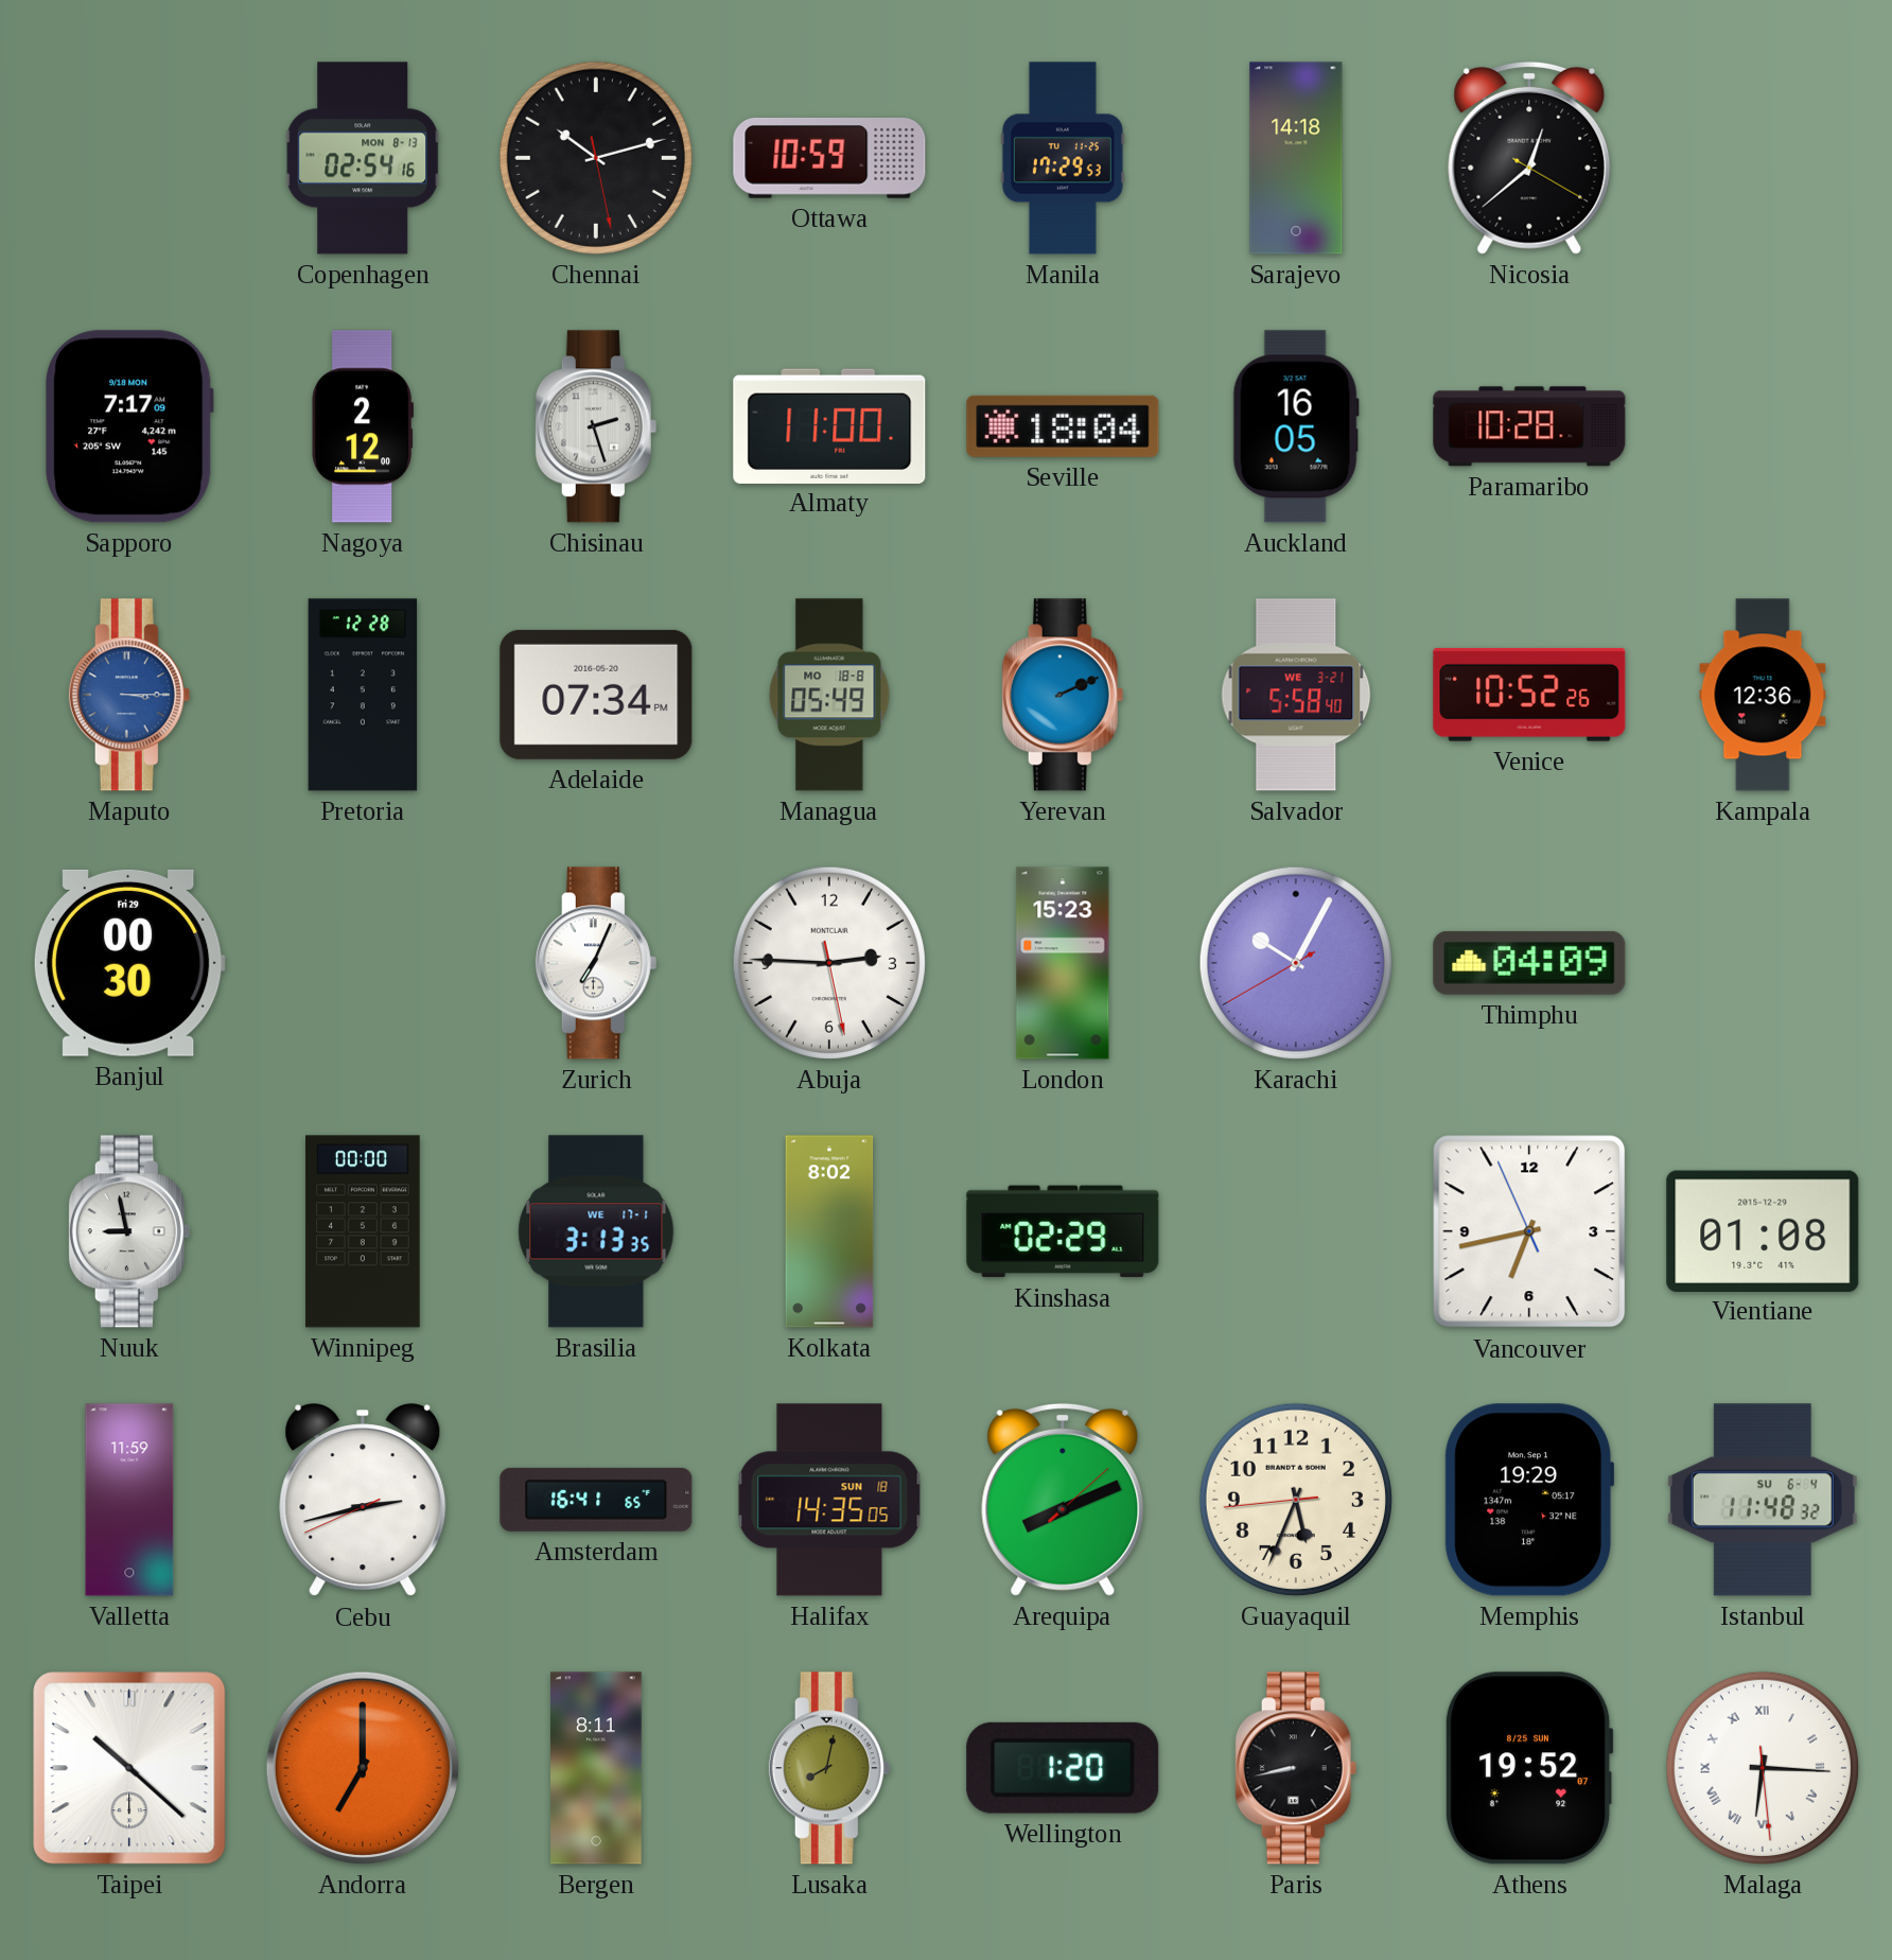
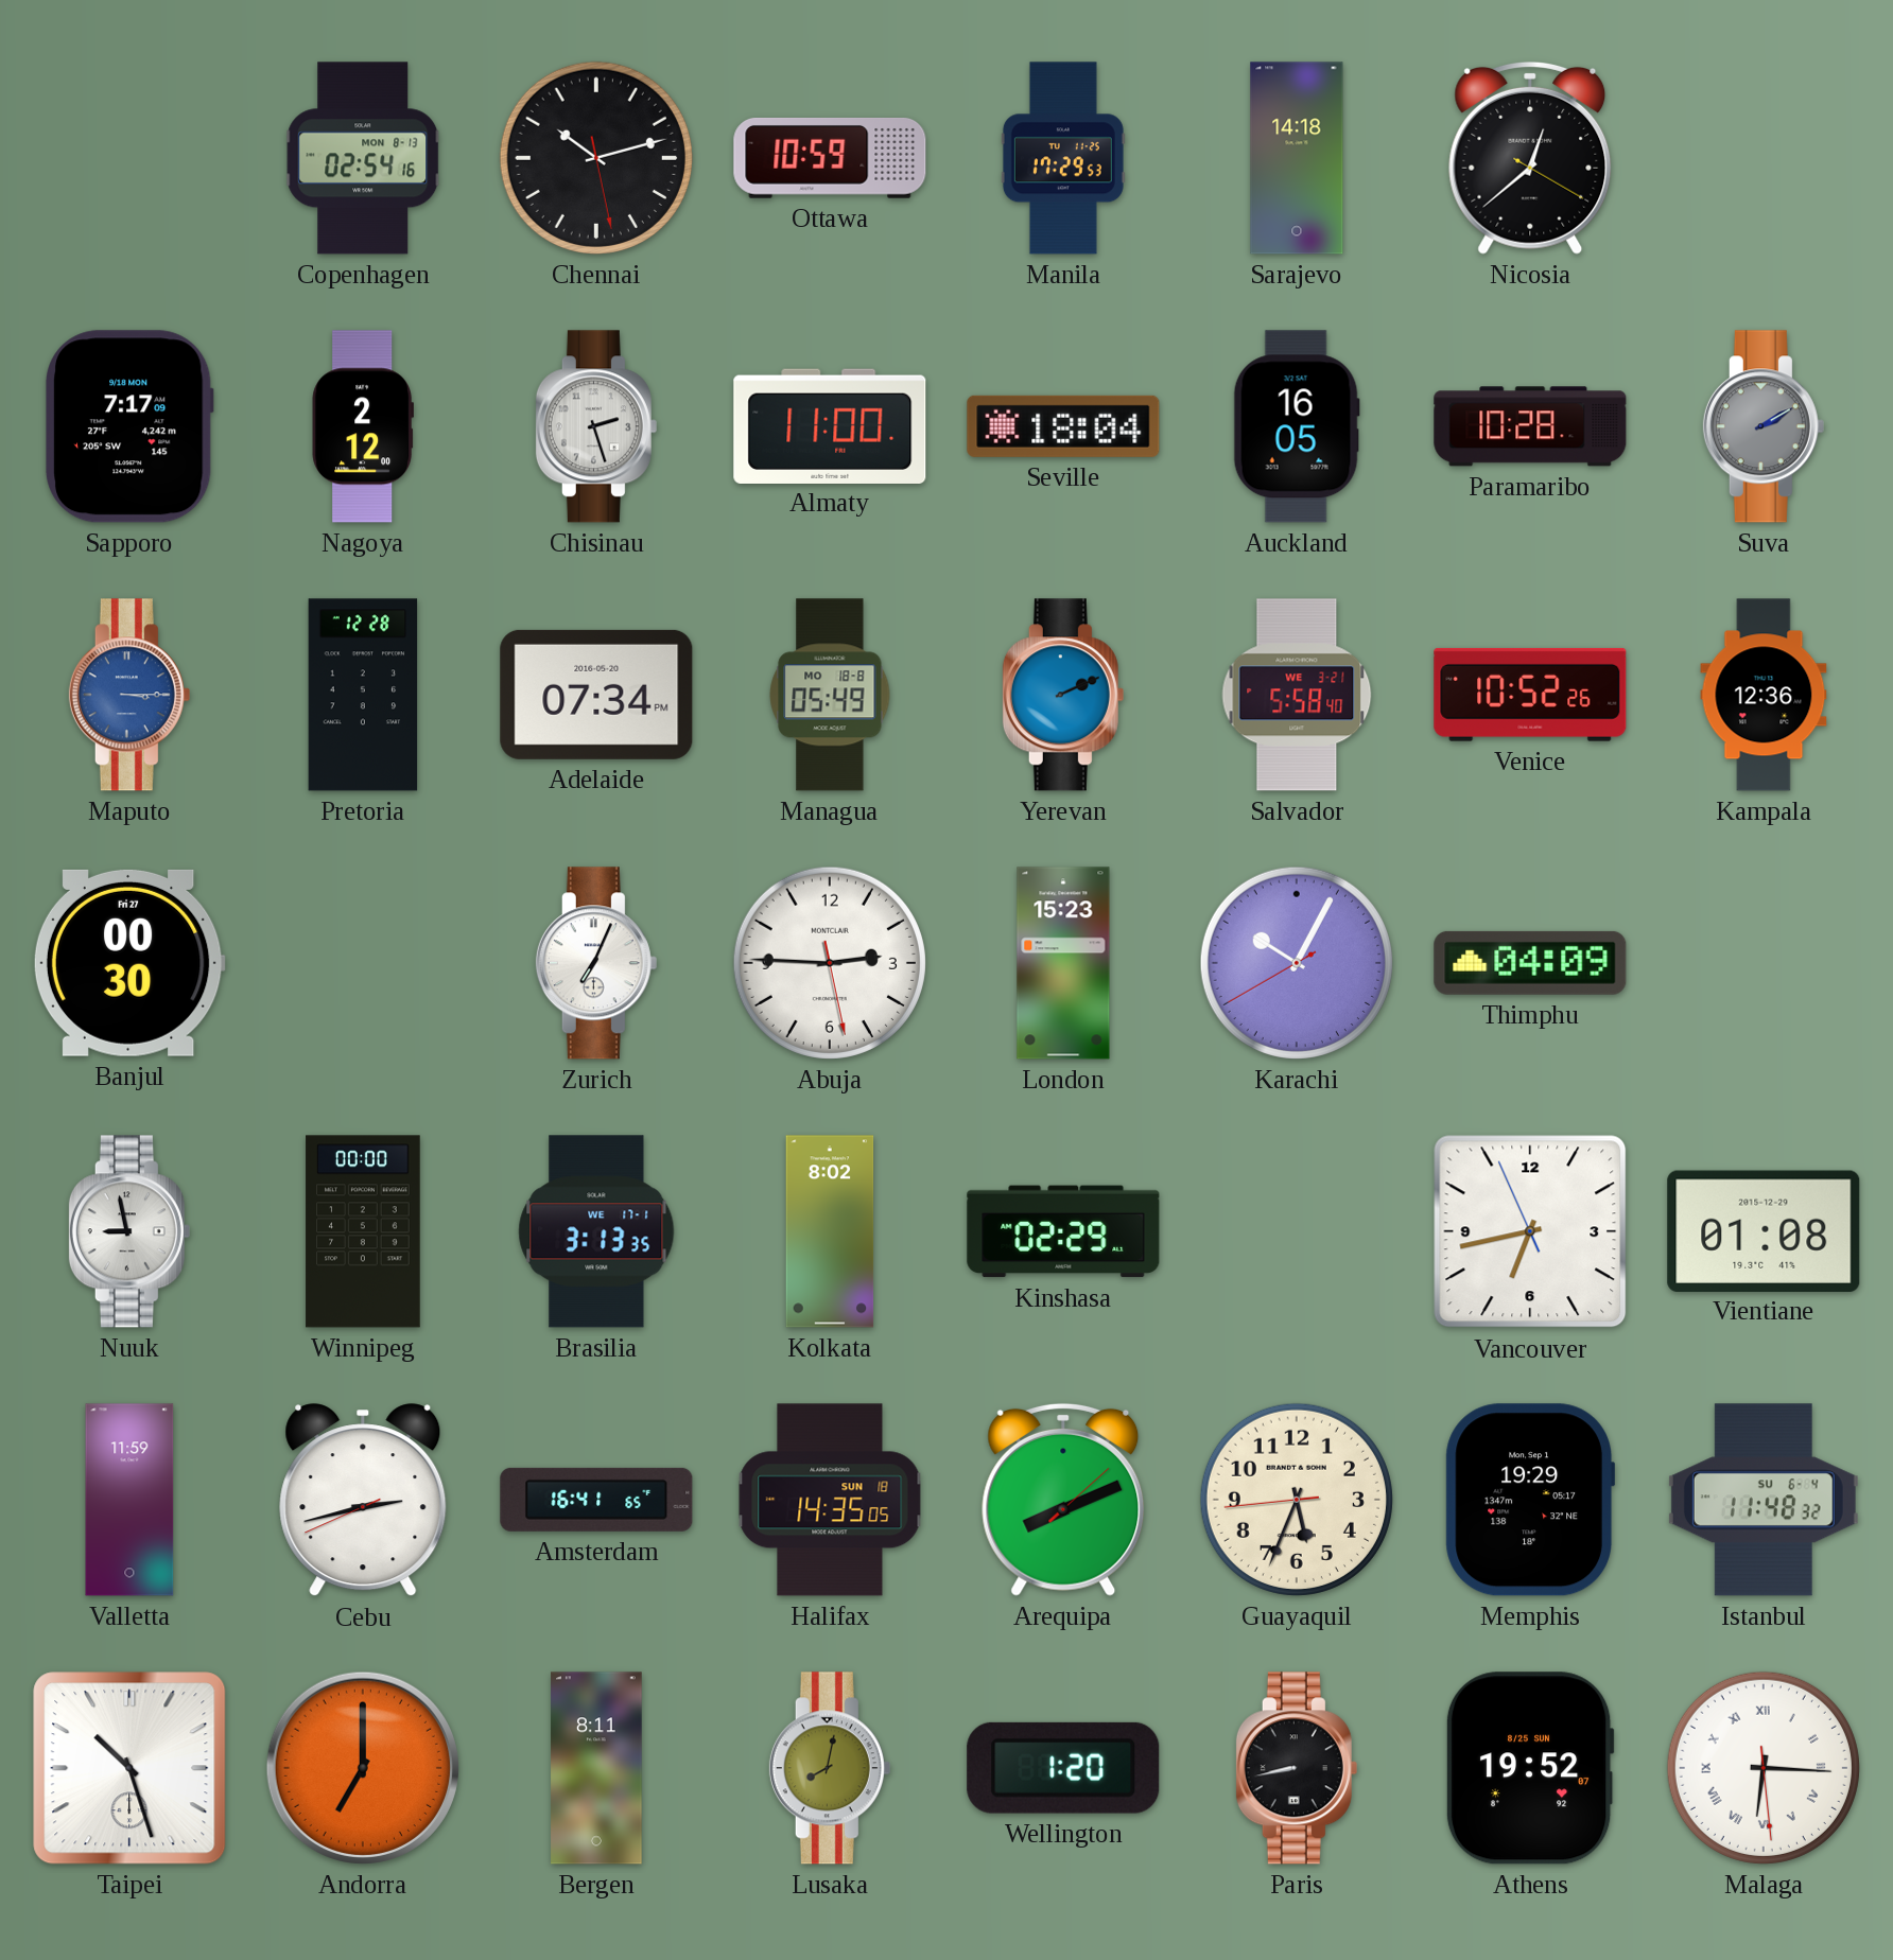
Suva: none -> 2:10
Banjul date: Fri 29 -> Fri 27
Taipei: 10:22 -> 10:27
